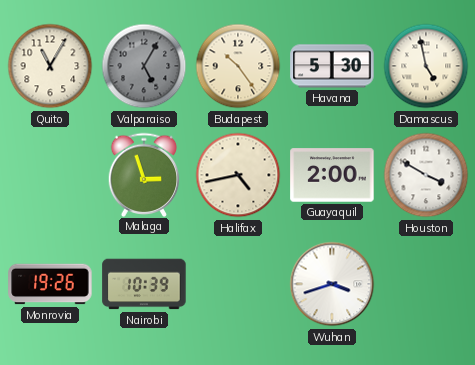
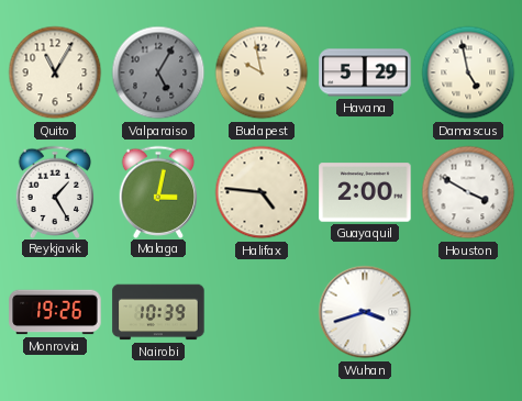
Budapest: 10:24 -> 9:58
Havana: 5:30 -> 5:29
Reykjavik: none -> 1:25
Malaga: 2:57 -> 3:02
Halifax: 4:43 -> 4:46
